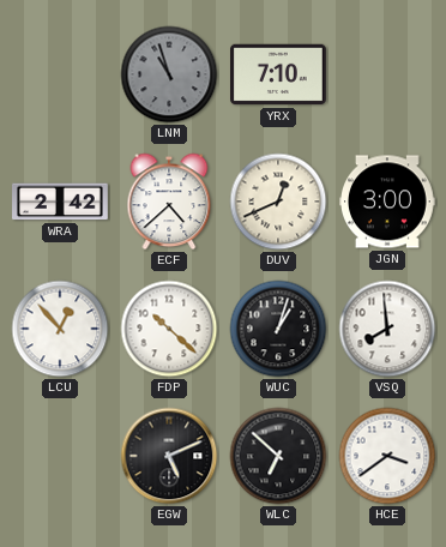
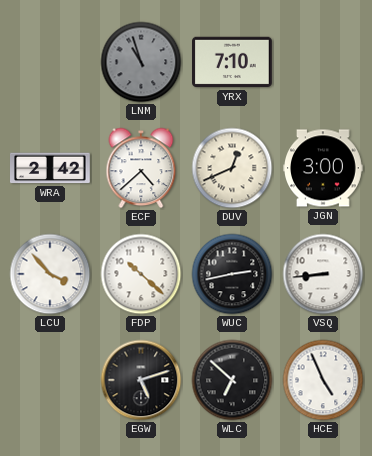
LCU: 12:53 -> 3:53
WUC: 1:03 -> 2:43
VSQ: 7:59 -> 8:44
EGW: 5:11 -> 5:12
HCE: 3:39 -> 4:56
